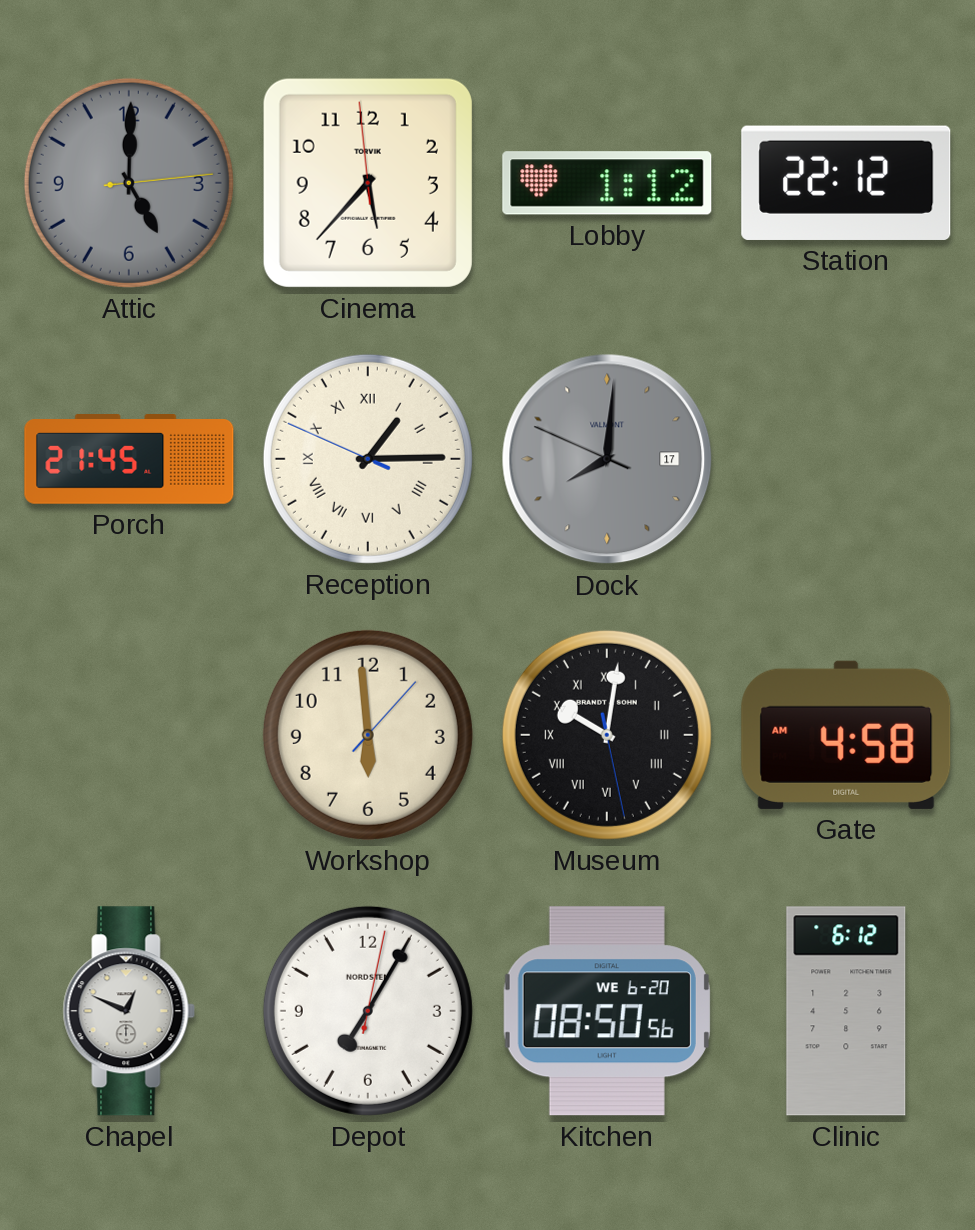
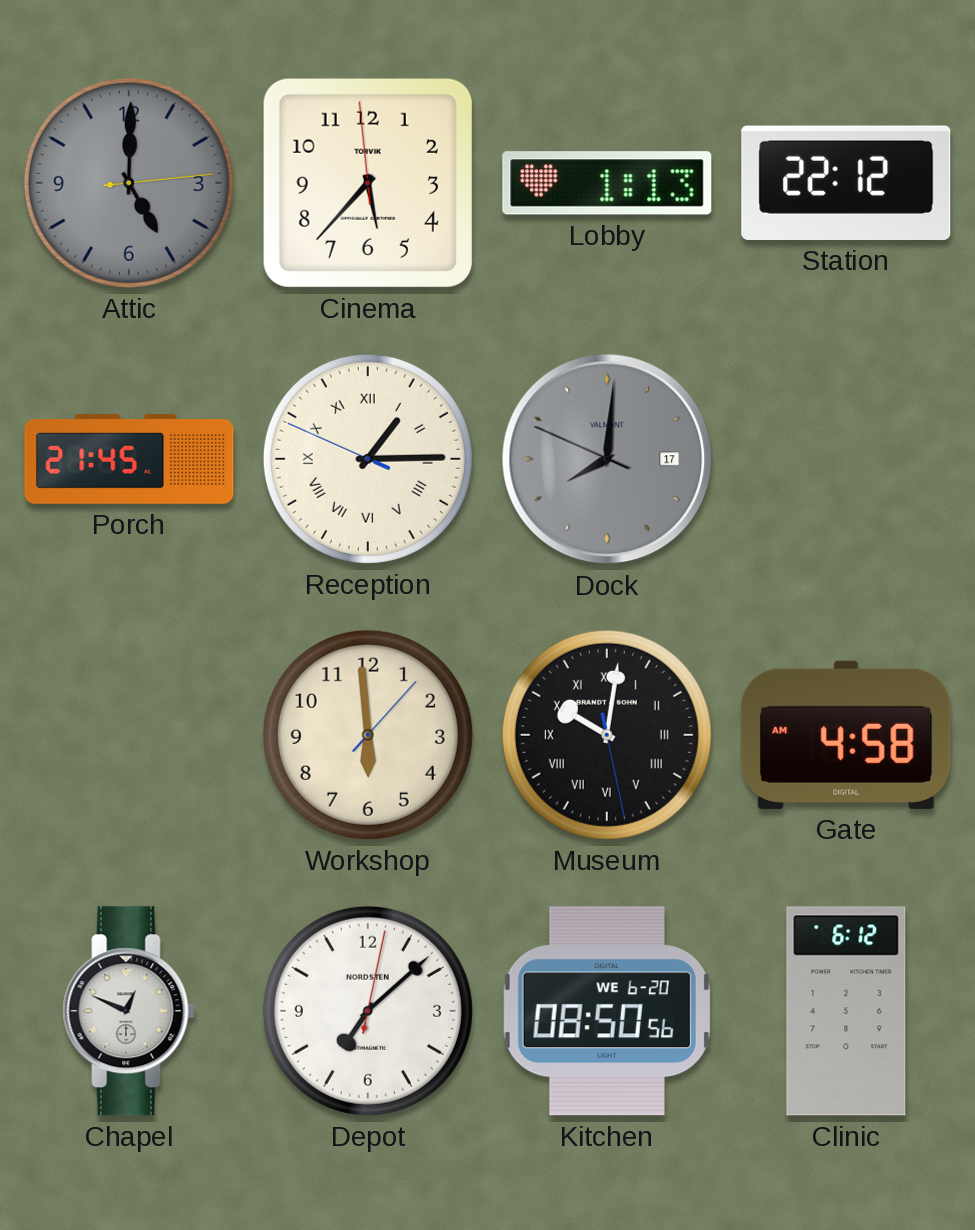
Lobby: 1:12 -> 1:13
Depot: 7:05 -> 7:08
